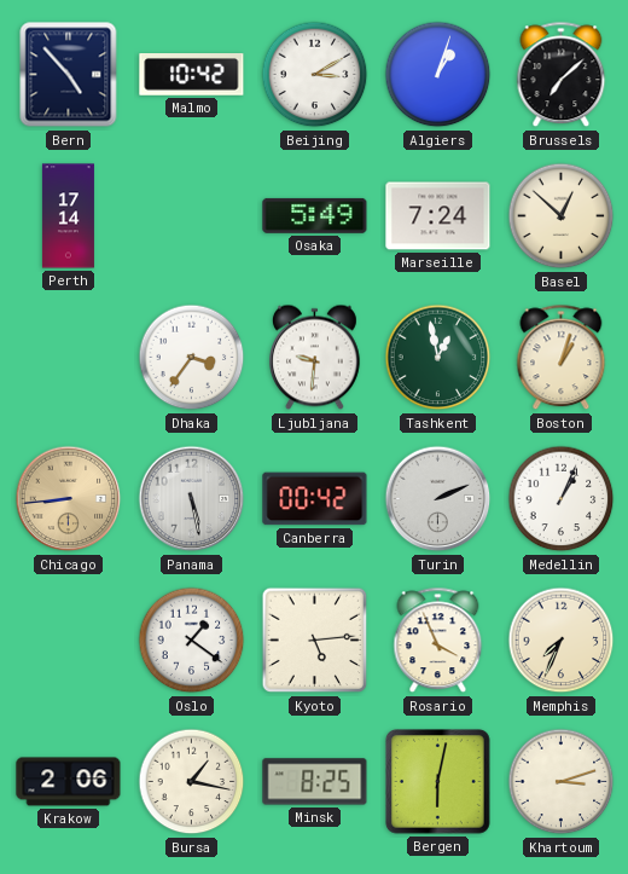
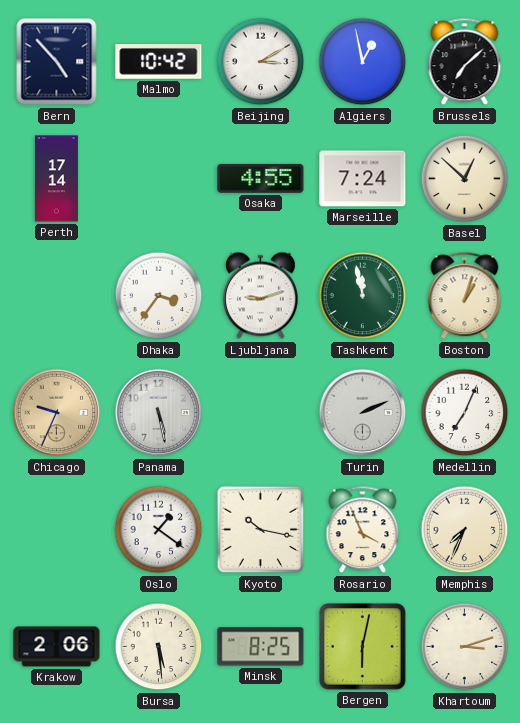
Algiers: 1:03 -> 12:58
Osaka: 5:49 -> 4:55
Ljubljana: 9:31 -> 9:12
Tashkent: 12:58 -> 11:58
Chicago: 8:44 -> 9:34
Canberra: 00:42 -> none
Medellin: 1:04 -> 7:04
Kyoto: 5:14 -> 10:17
Bursa: 1:17 -> 5:29
